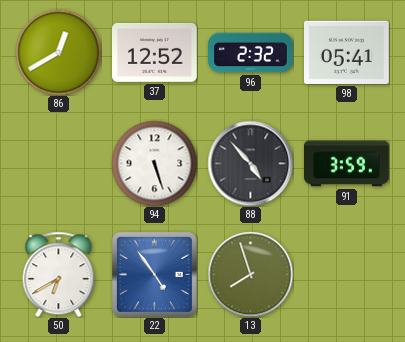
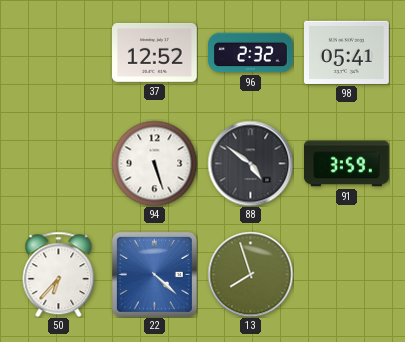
86: 12:40 -> none
88: 4:53 -> 4:51
50: 6:40 -> 6:37
22: 4:54 -> 4:22
